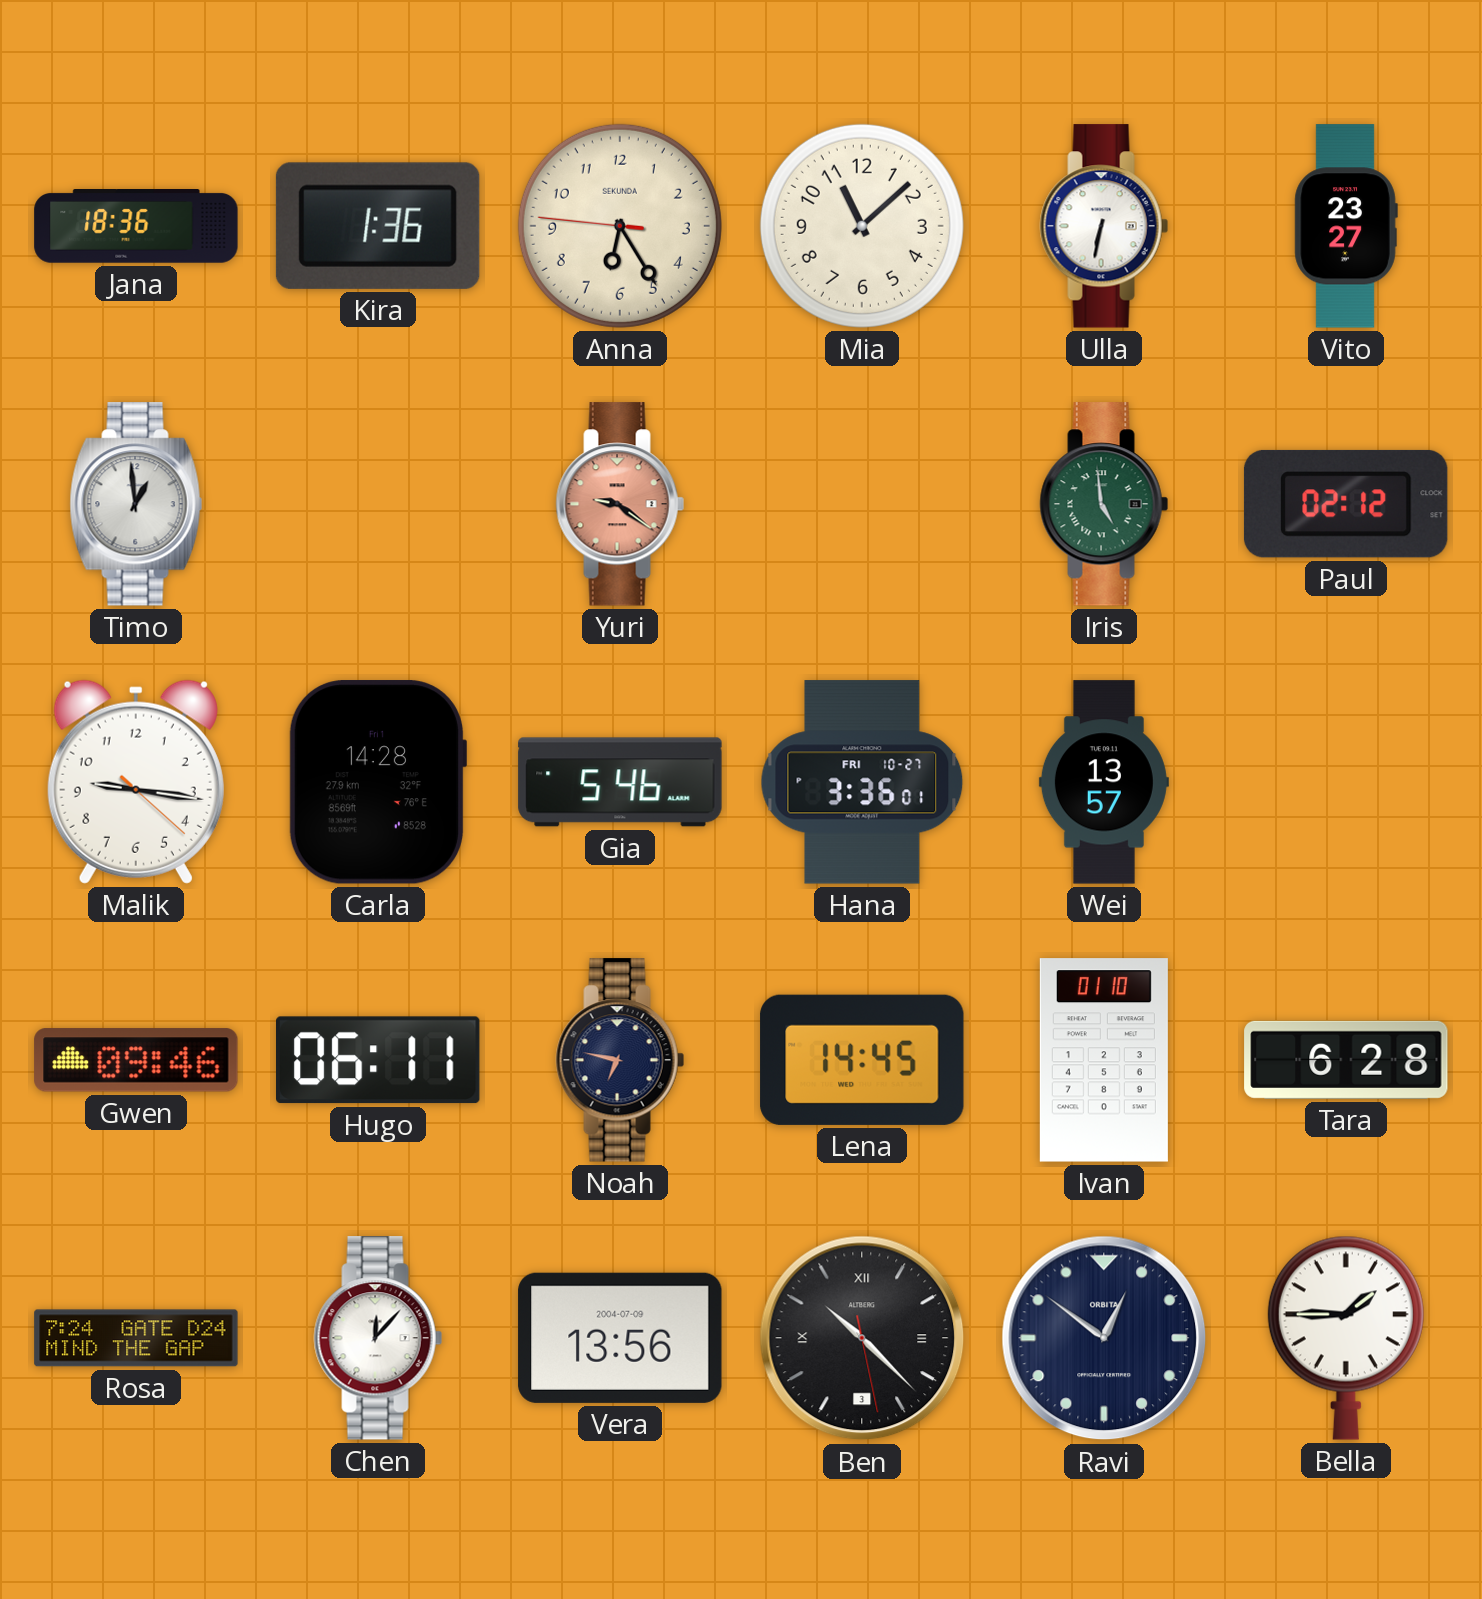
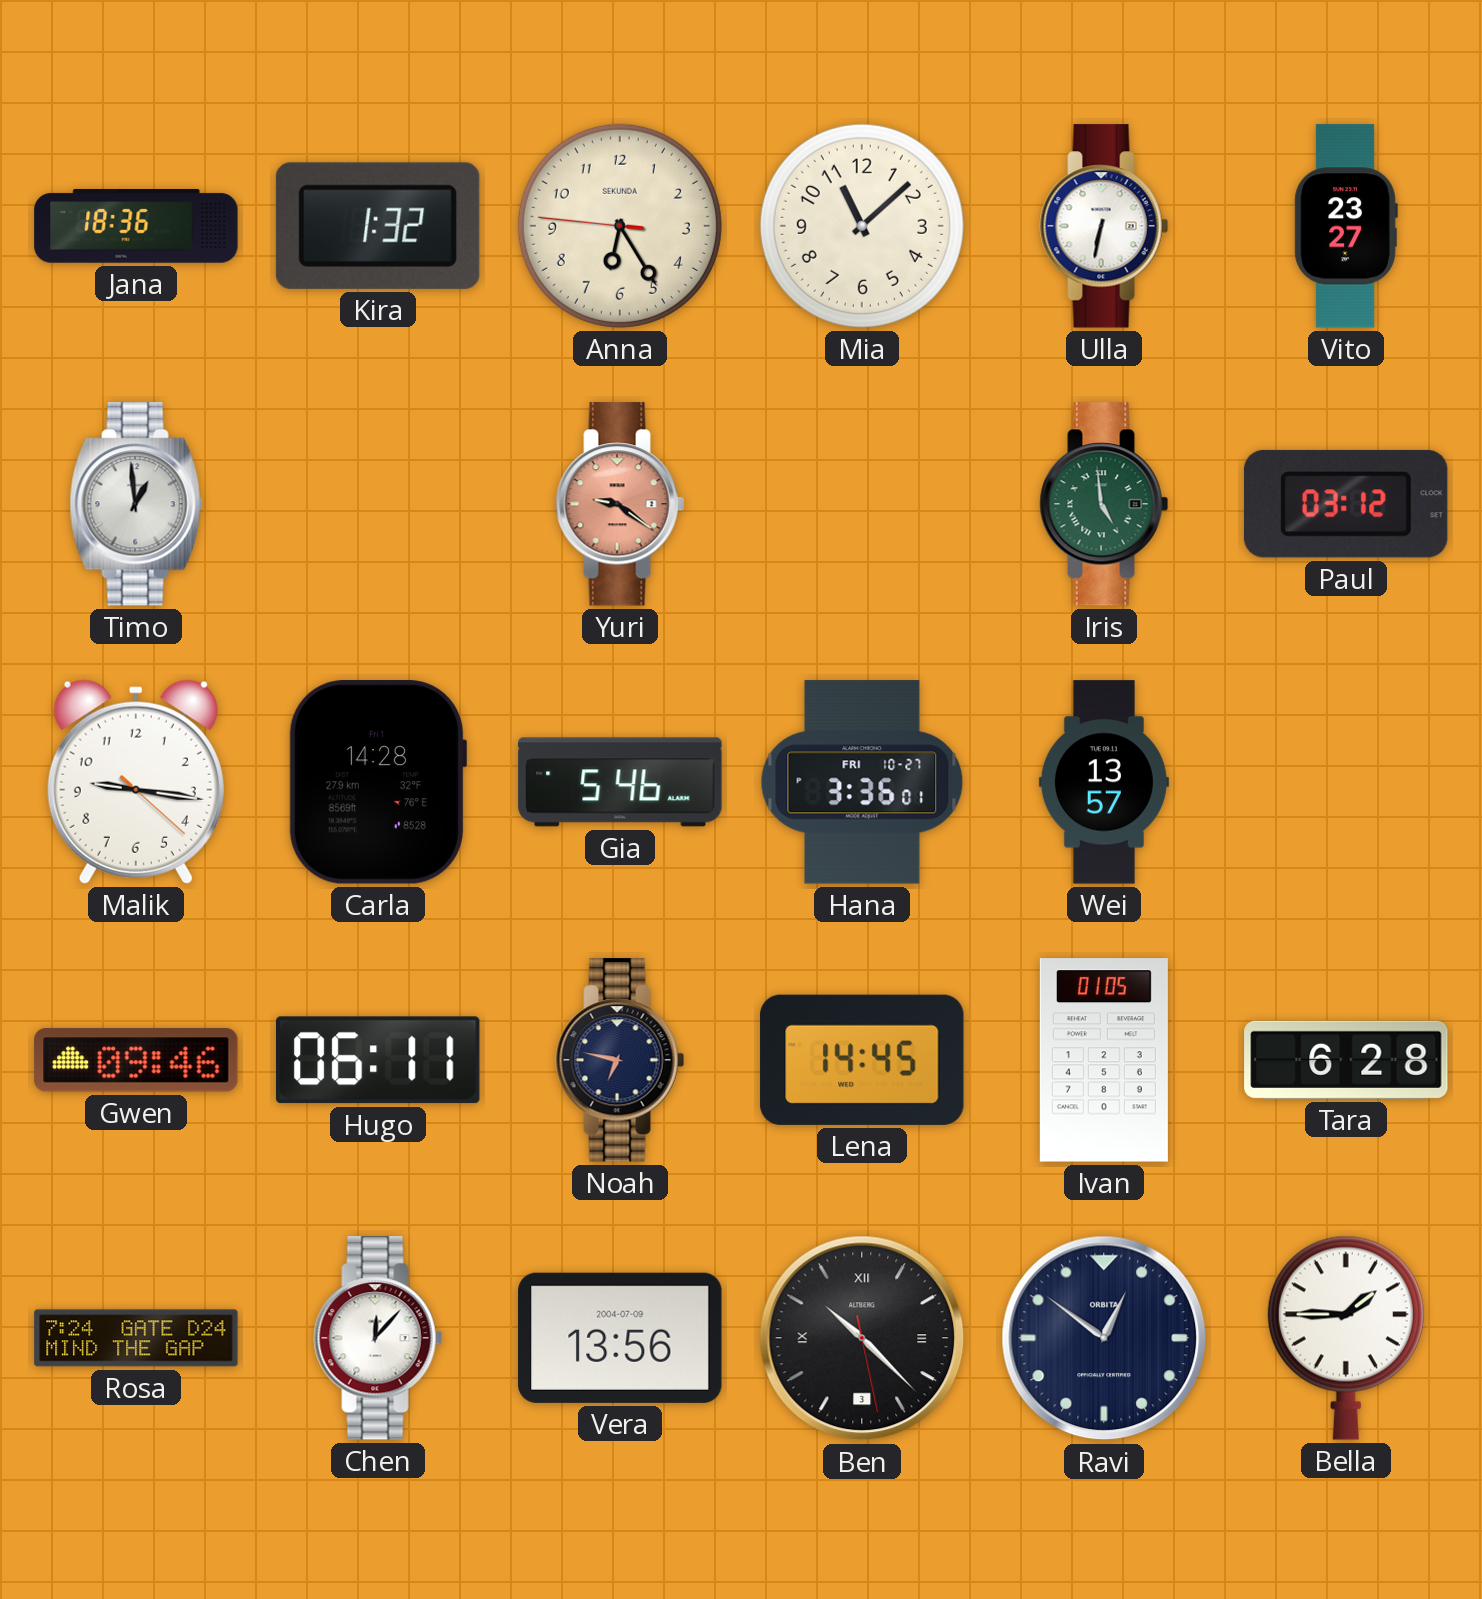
Kira: 1:36 -> 1:32
Paul: 02:12 -> 03:12
Ivan: 01:10 -> 01:05
